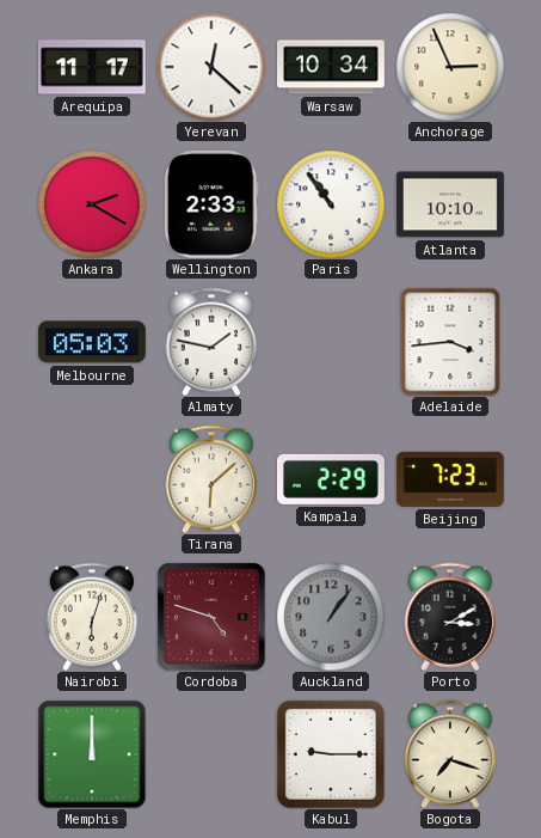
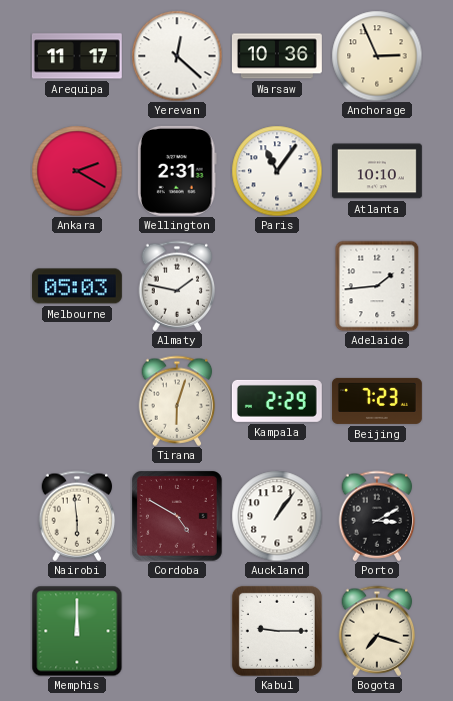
Warsaw: 10:34 -> 10:36
Wellington: 2:33 -> 2:31
Paris: 10:54 -> 11:06
Adelaide: 3:44 -> 1:44
Tirana: 6:08 -> 6:03
Nairobi: 6:03 -> 5:59
Cordoba: 4:48 -> 4:50
Auckland dial: grey -> white
